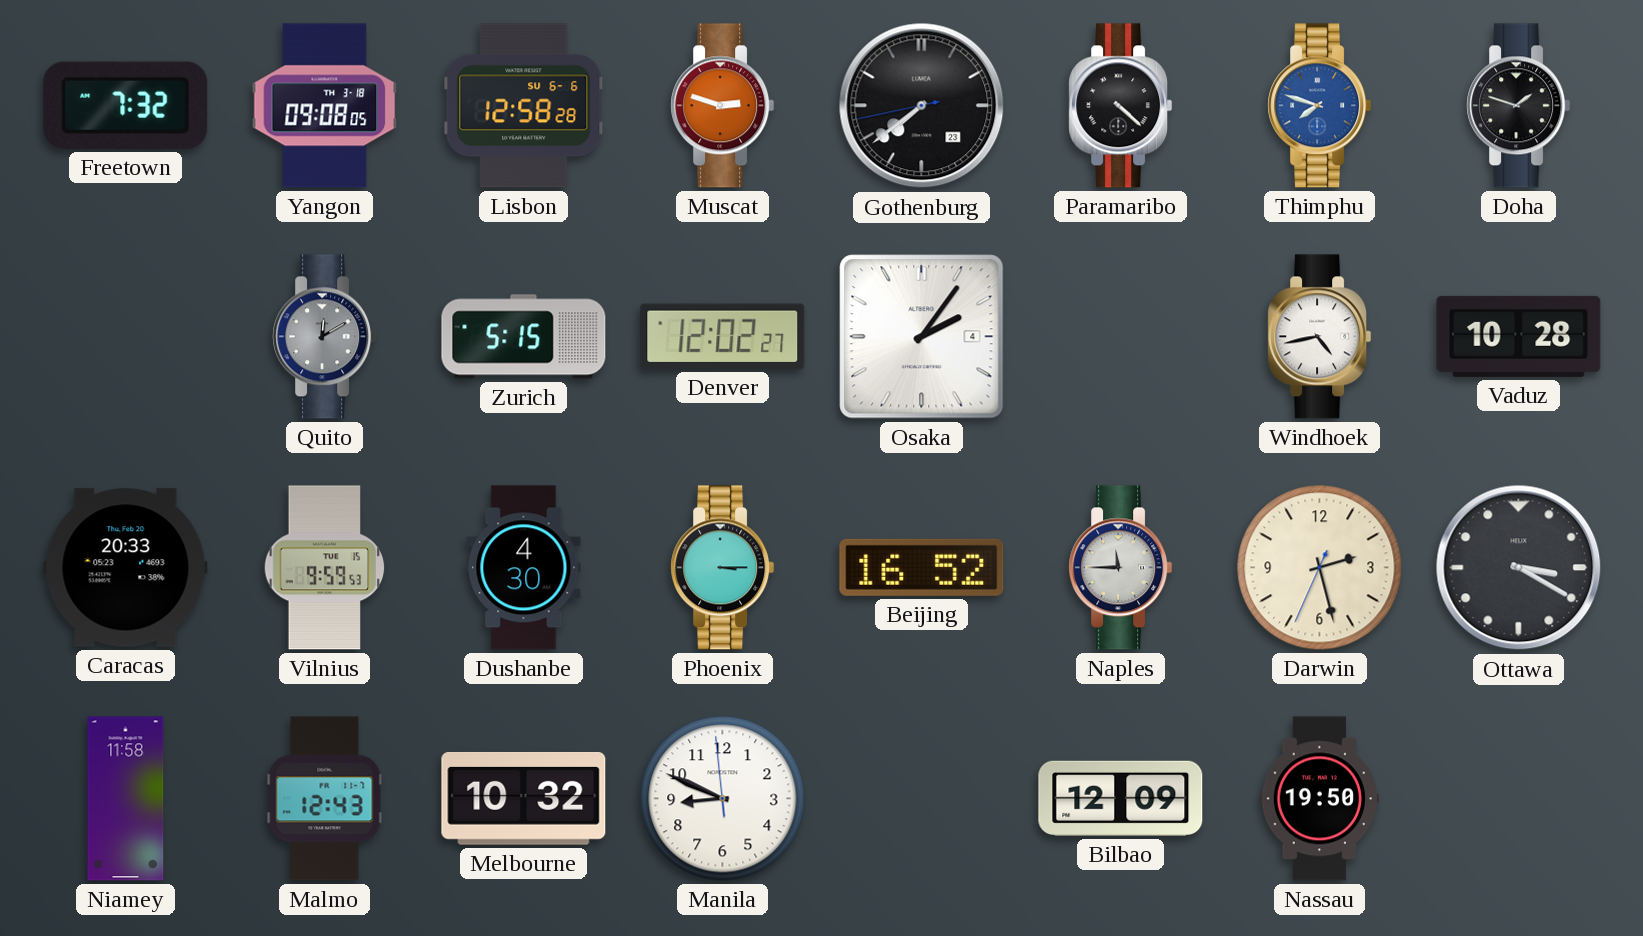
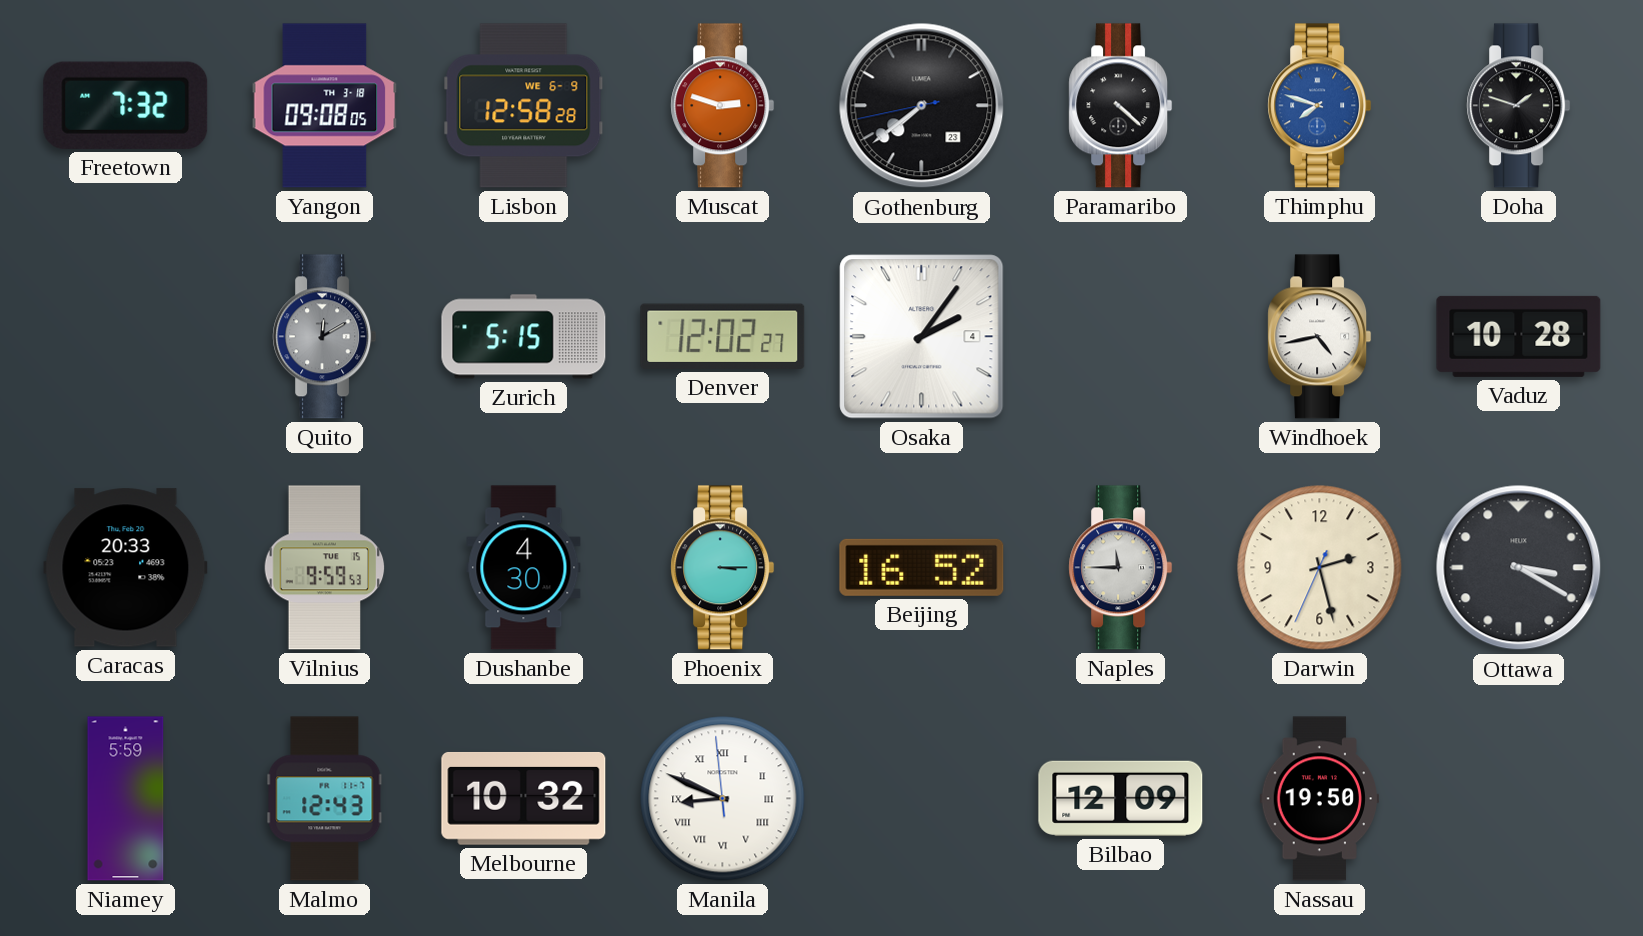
Lisbon date: SU 6-6 -> WE 6-9
Niamey: 11:58 -> 5:59
Manila numerals: Arabic -> Roman
